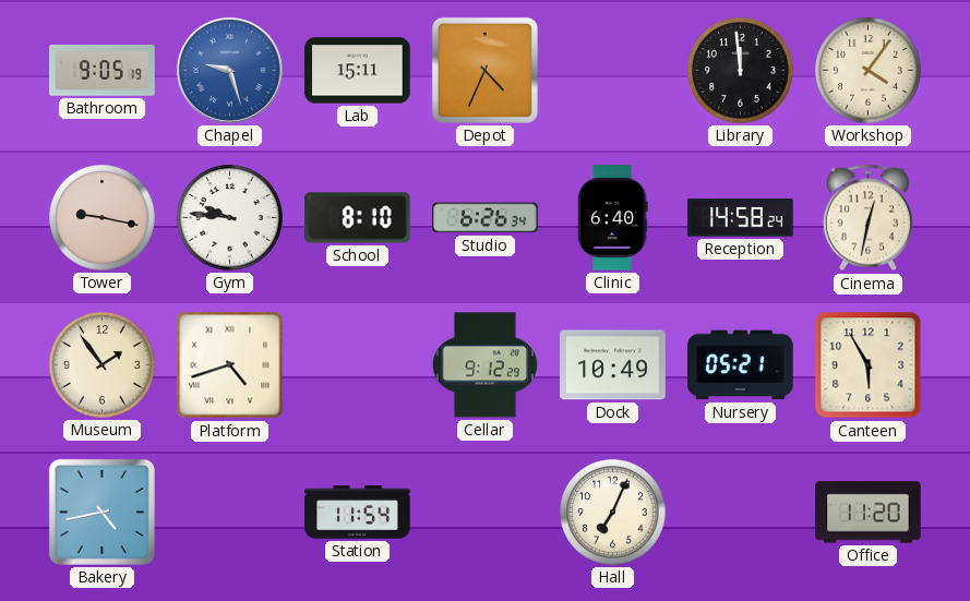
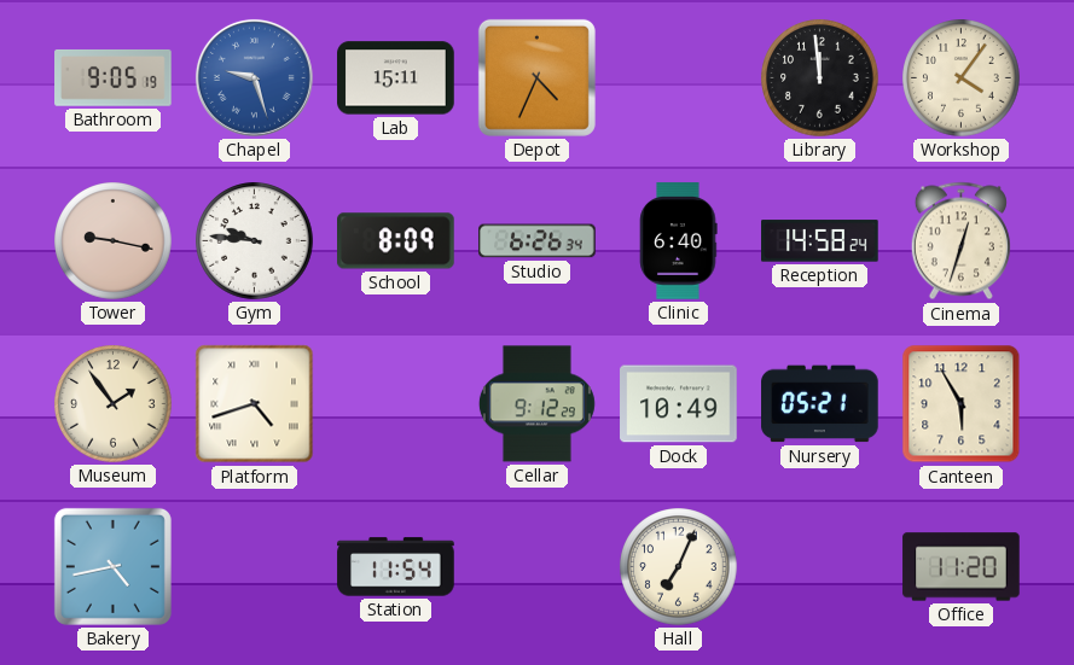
School: 8:10 -> 8:09
Cinema: 12:32 -> 12:33
